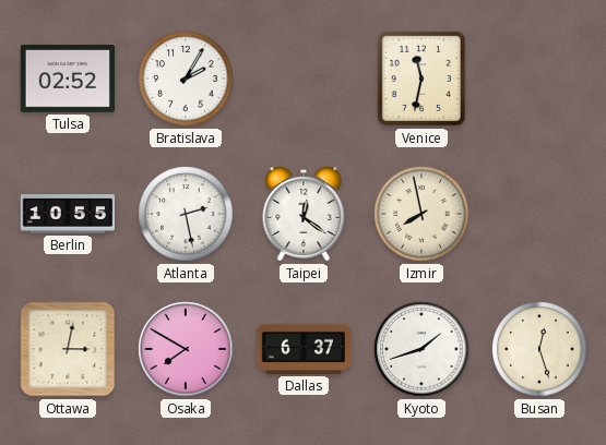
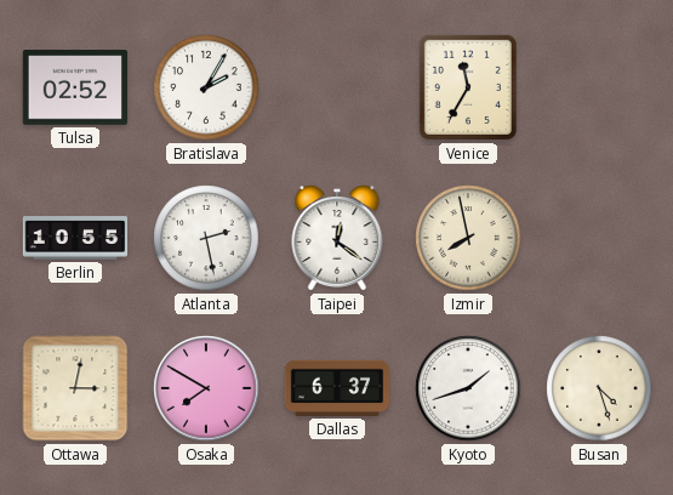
Venice: 11:32 -> 11:35
Busan: 12:27 -> 4:27
